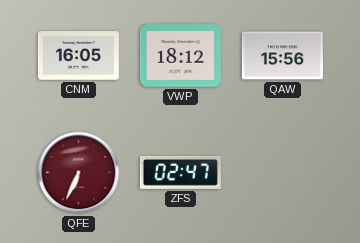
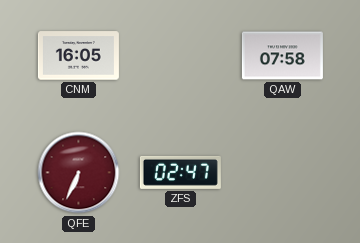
VWP: 18:12 -> none
QAW: 15:56 -> 07:58
